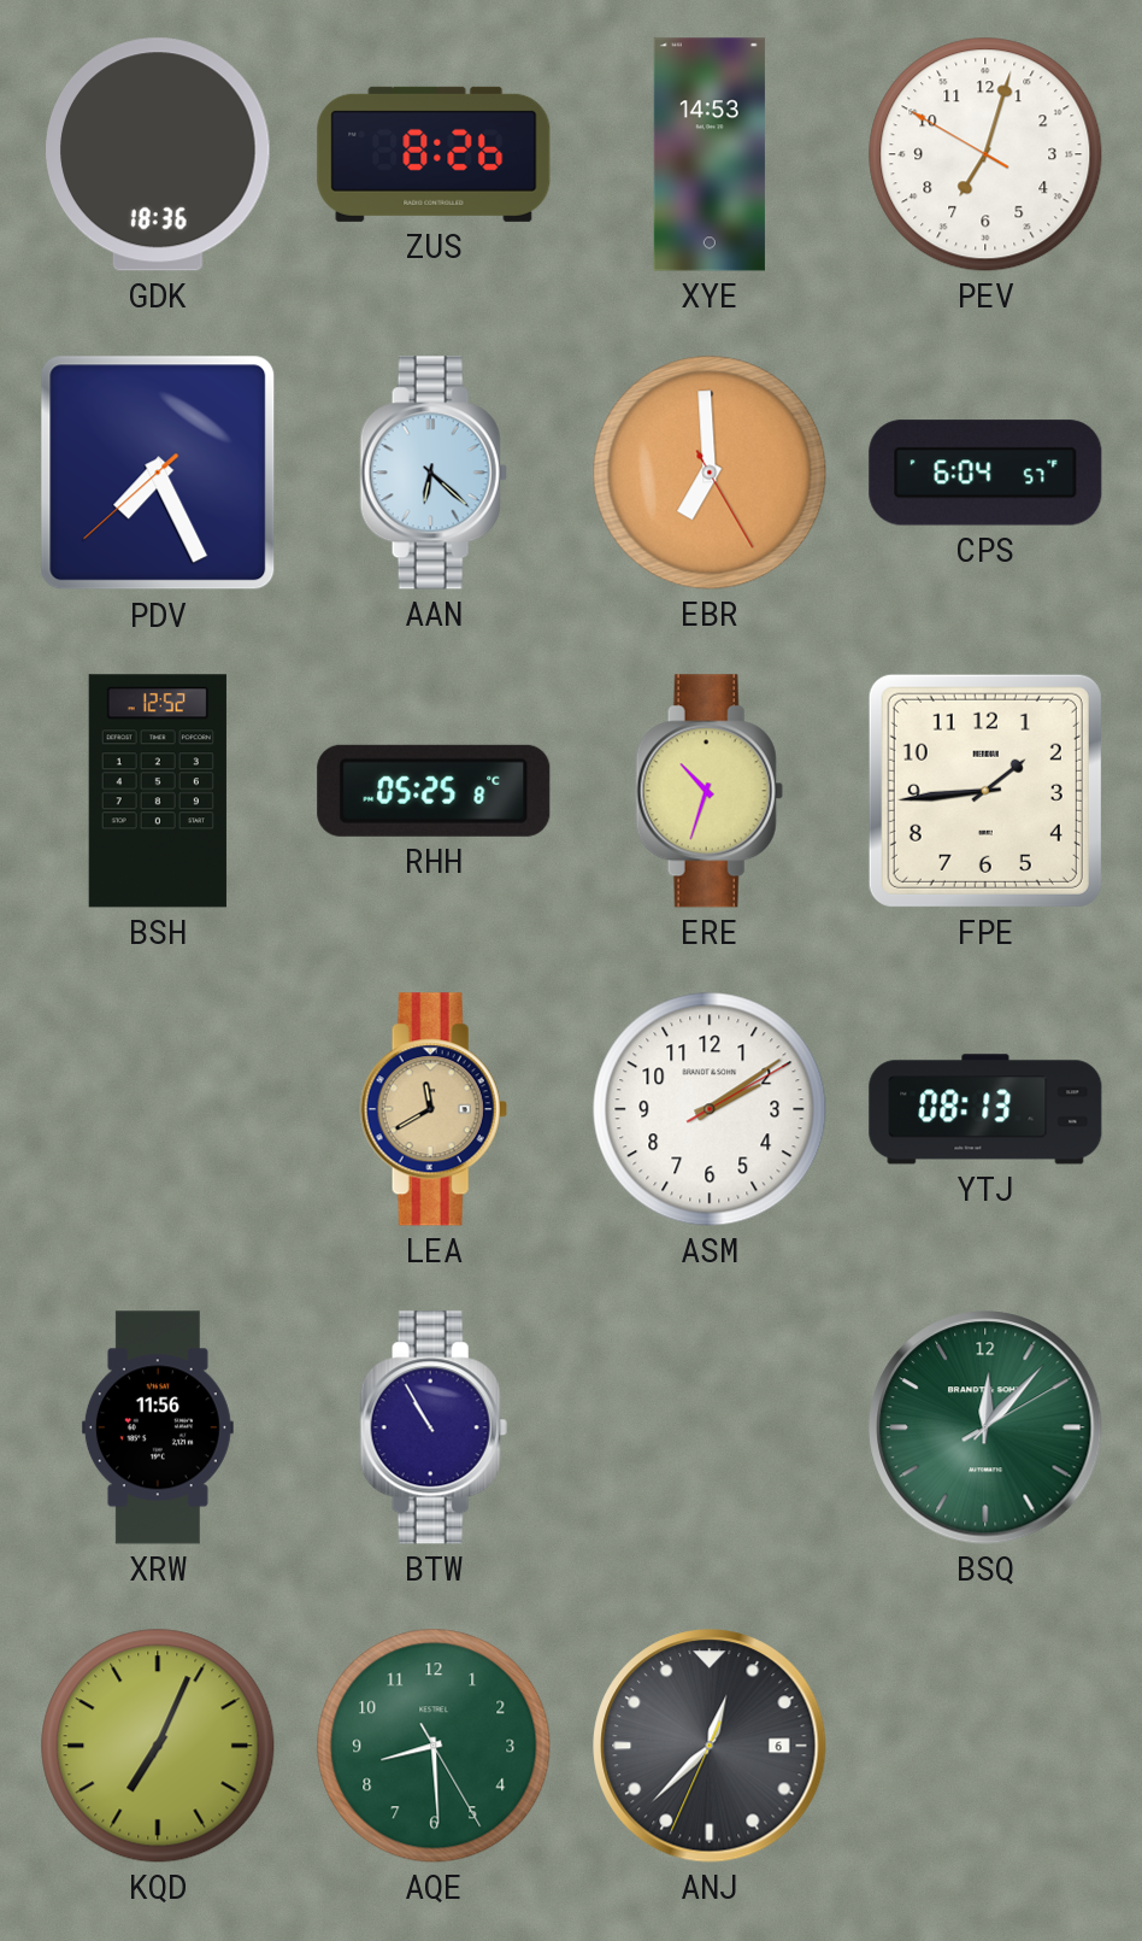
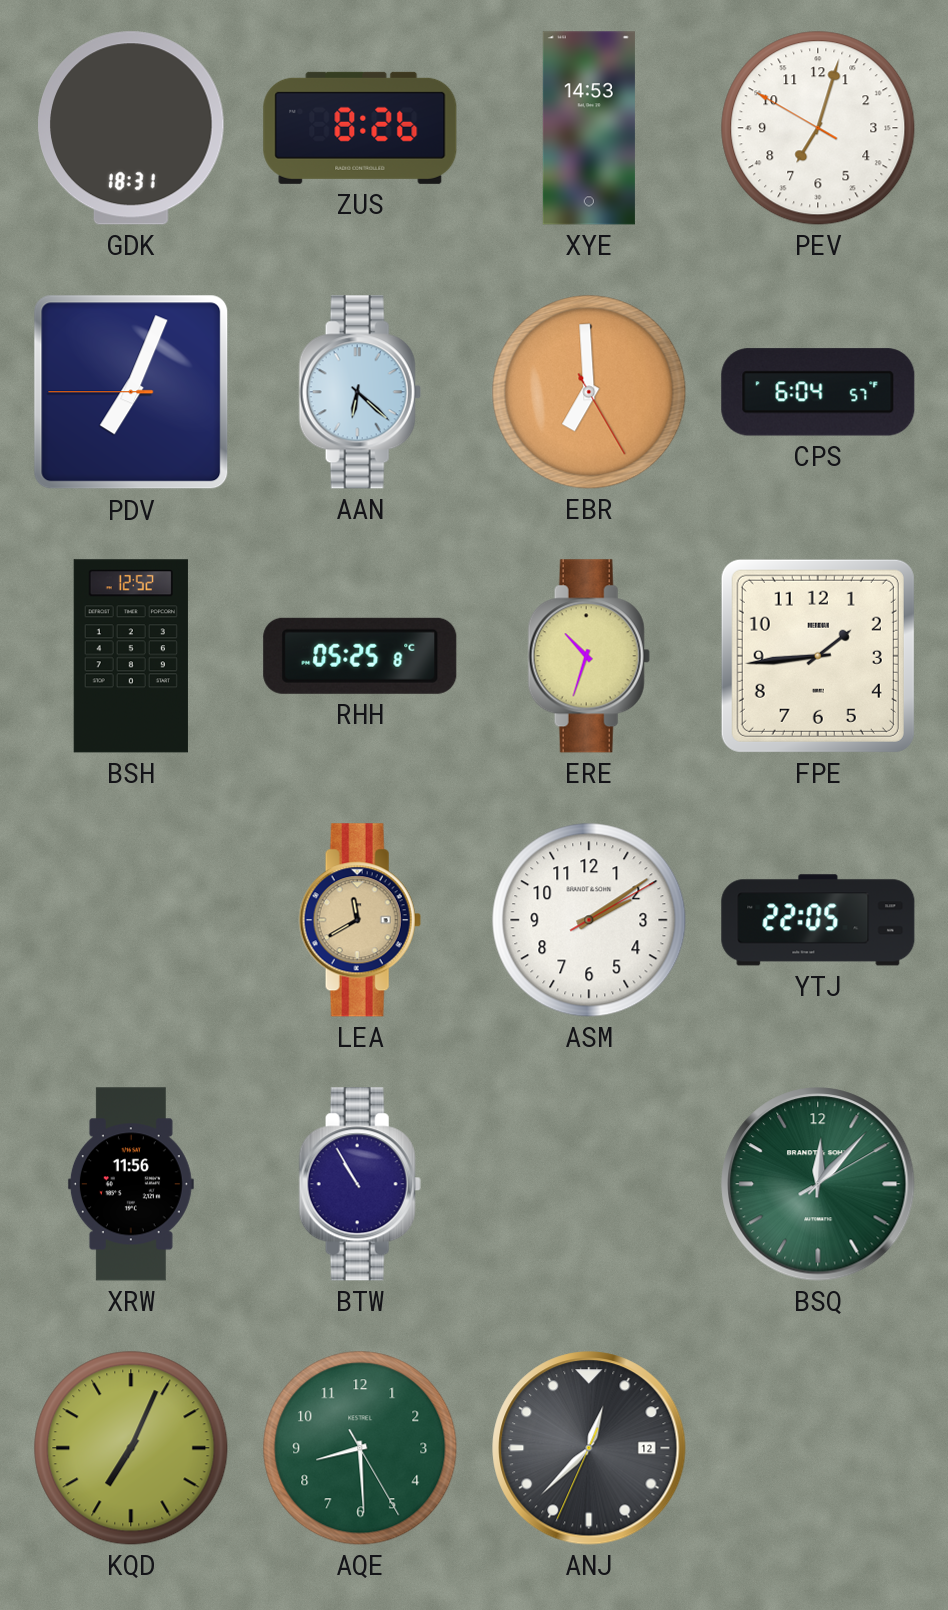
GDK: 18:36 -> 18:31
PDV: 7:25 -> 7:03
YTJ: 08:13 -> 22:05
ANJ date: 6 -> 12
